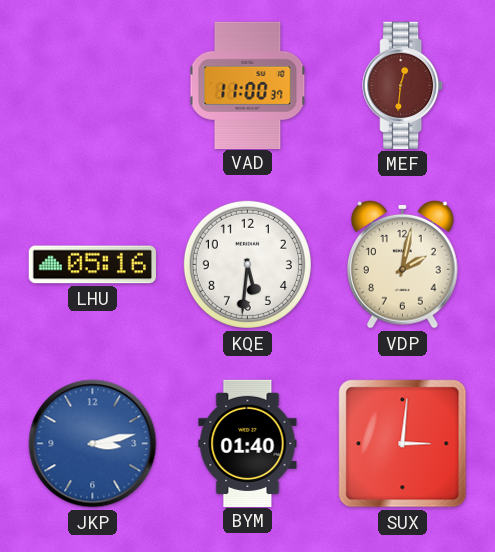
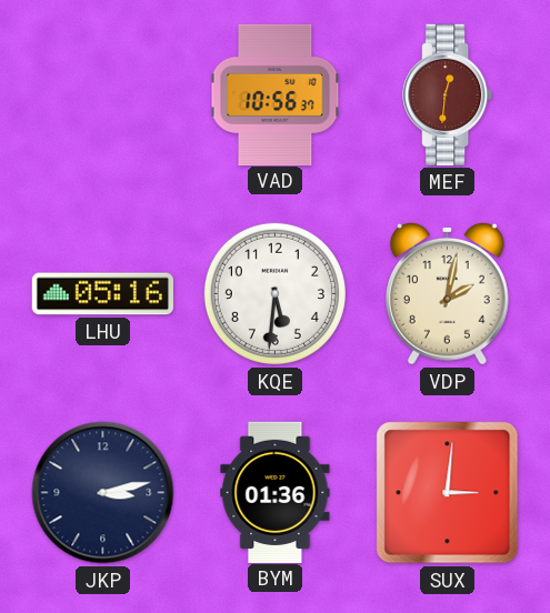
VAD: 11:00 -> 10:56
JKP dial: blue -> navy
BYM: 01:40 -> 01:36
